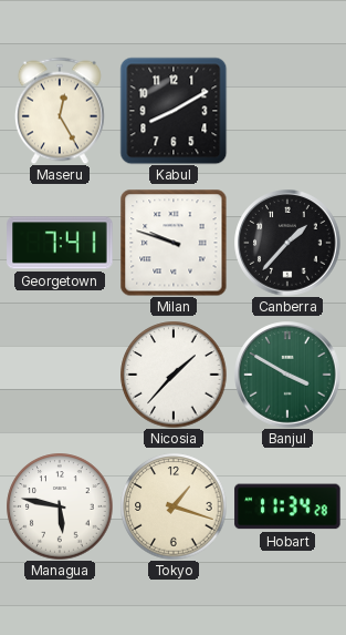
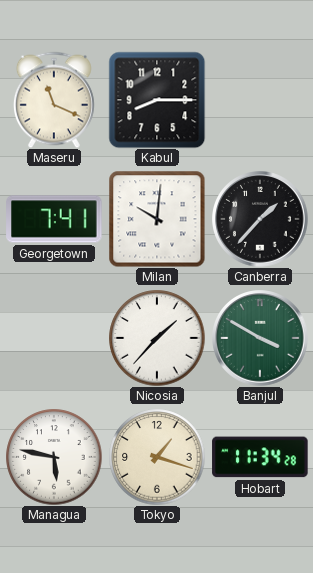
Maseru: 12:25 -> 11:19
Kabul: 8:10 -> 8:15
Milan: 9:48 -> 10:01
